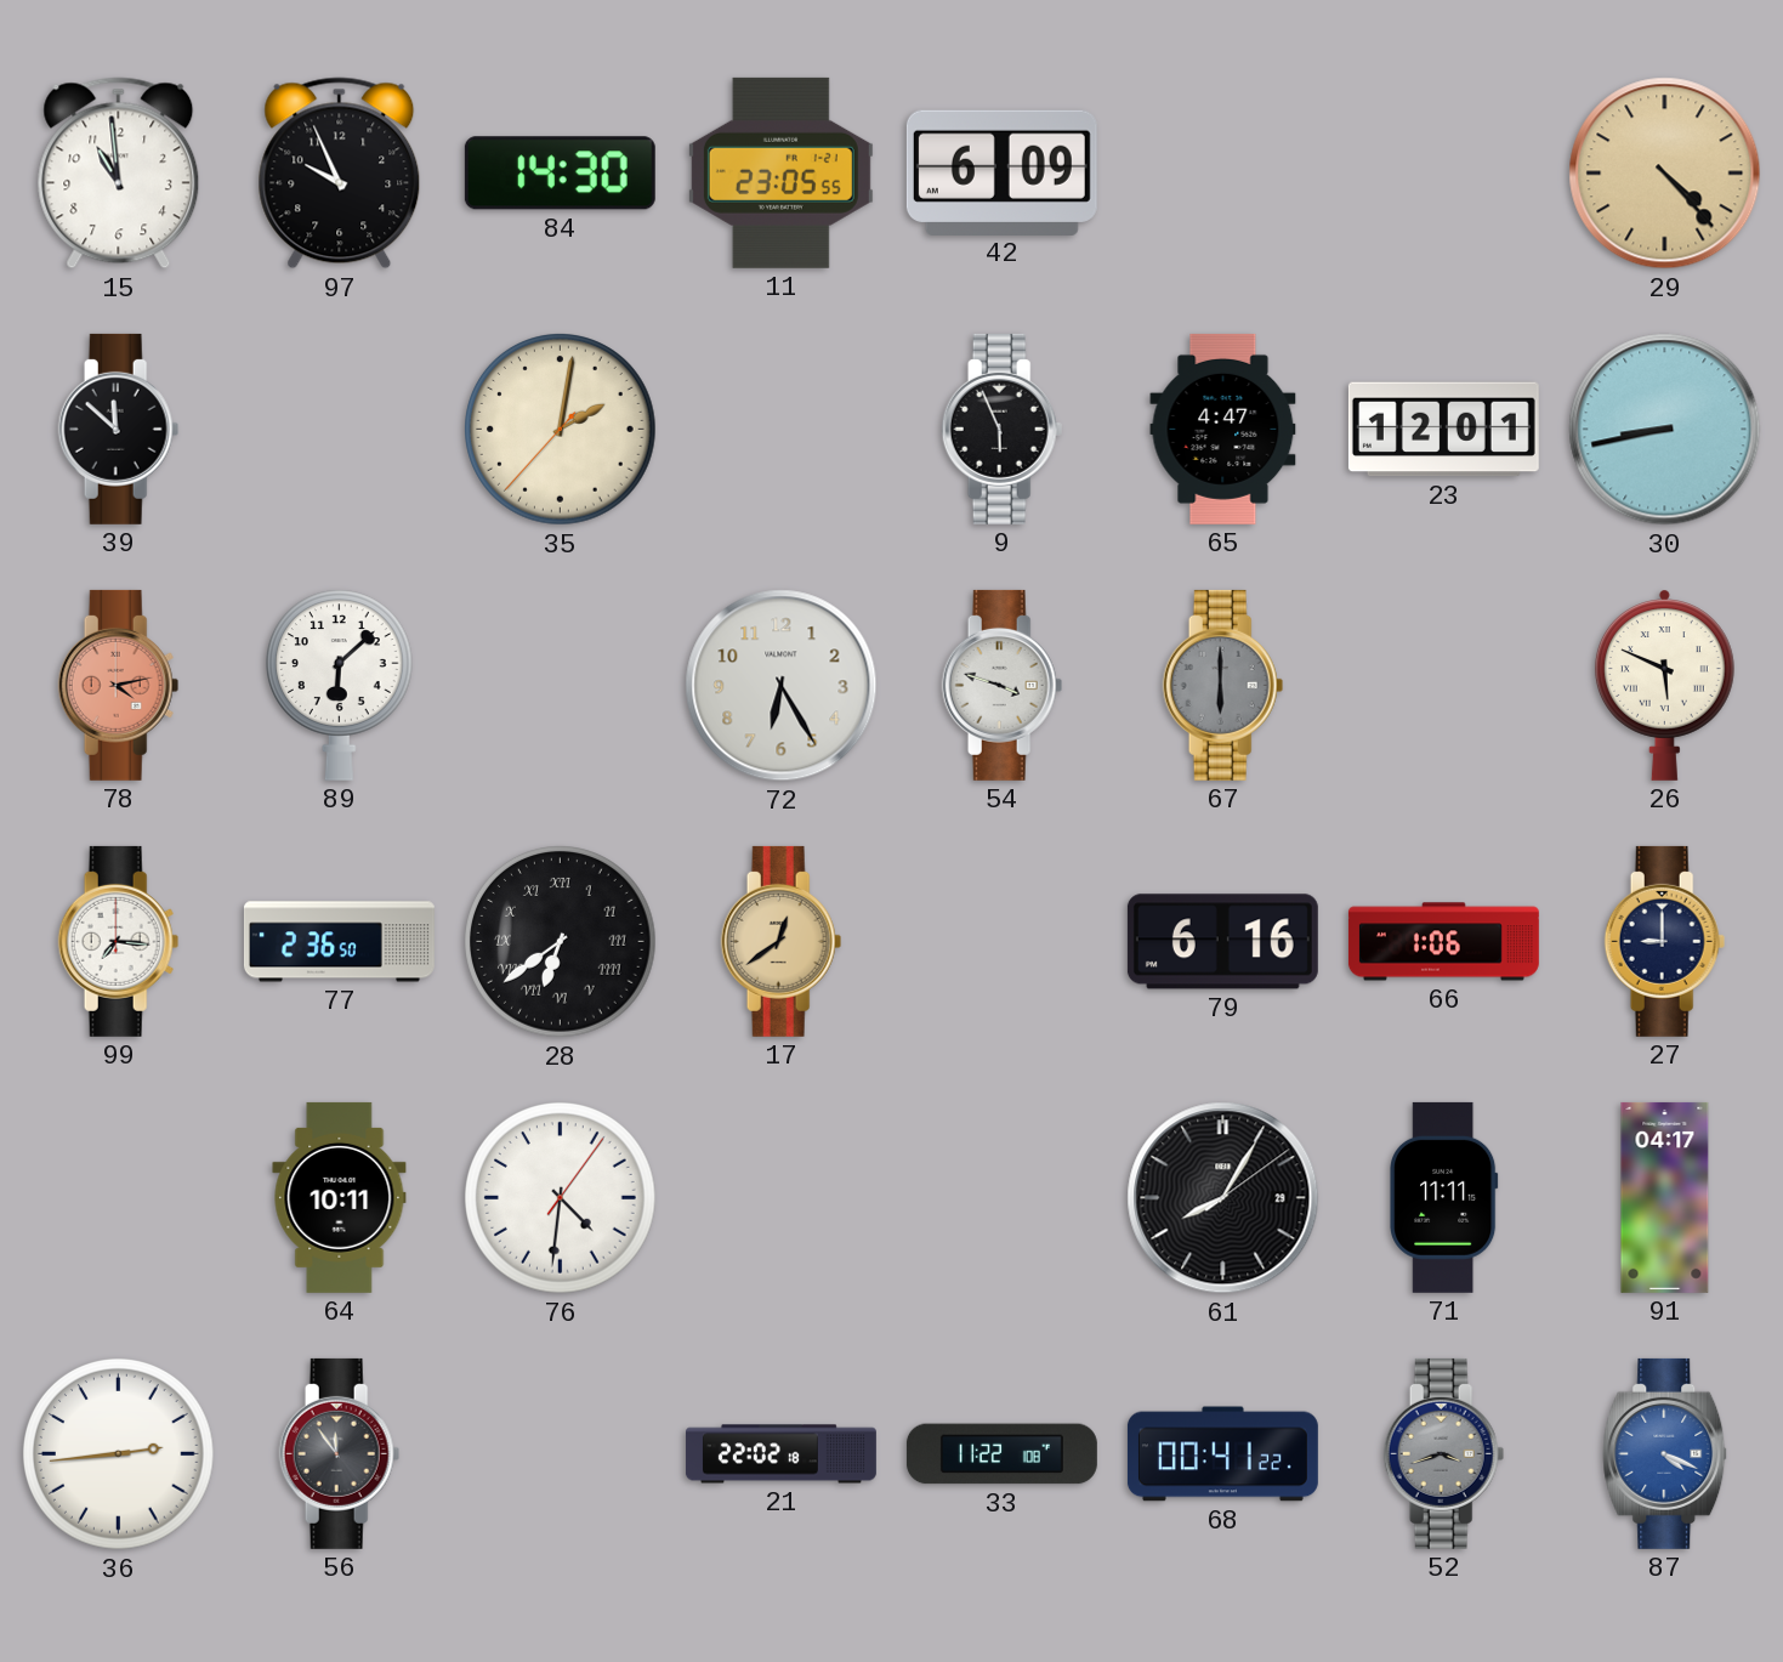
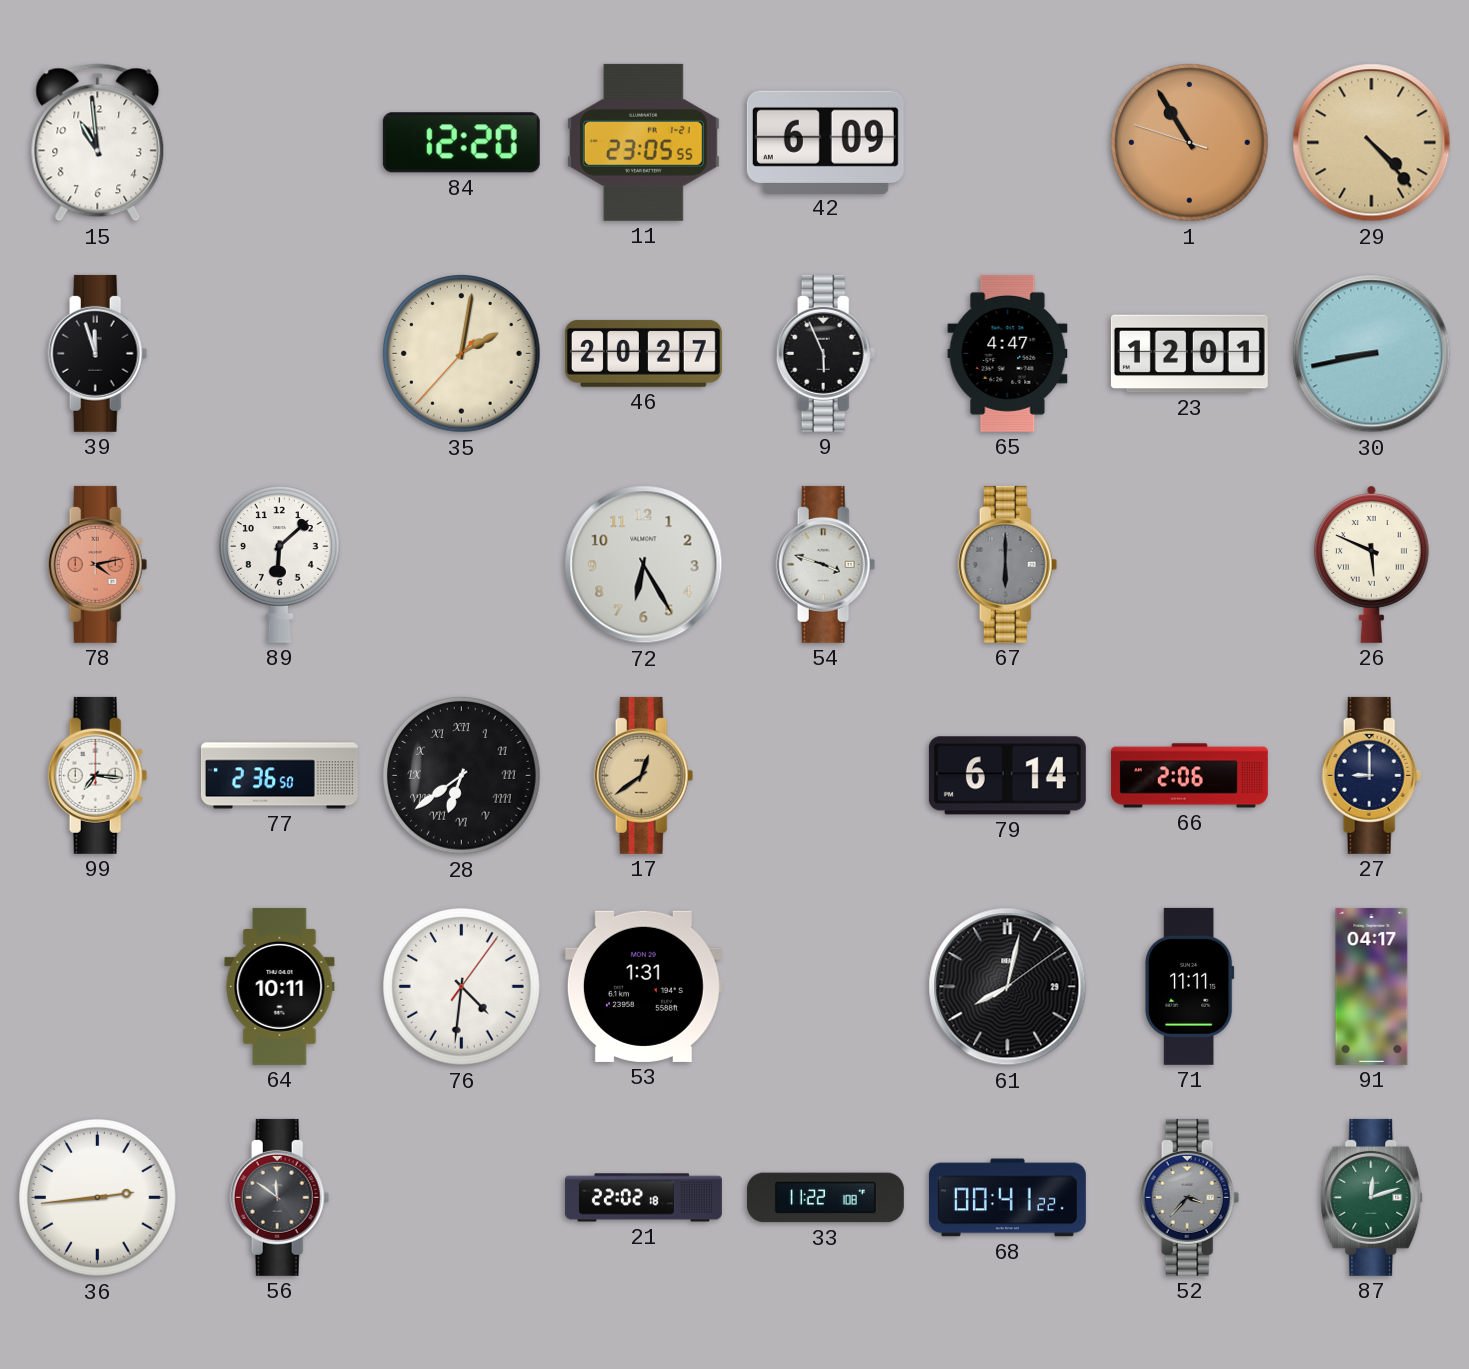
97: 9:56 -> none
84: 14:30 -> 12:20
1: none -> 10:54
39: 11:52 -> 11:57
46: none -> 20:27
79: 6:16 -> 6:14
66: 1:06 -> 2:06
53: none -> 1:31
61: 8:05 -> 8:02
56: 11:54 -> 11:51
52: 3:42 -> 3:37
87: 4:19 -> 12:12
87 dial: blue -> green
